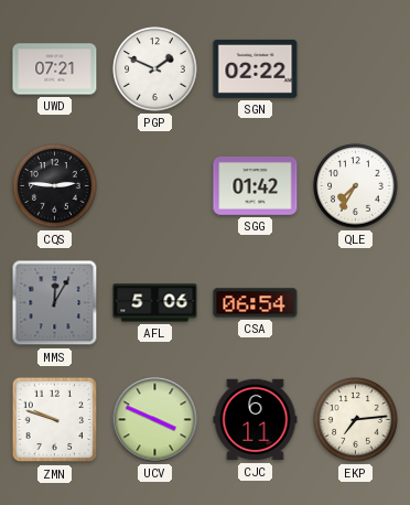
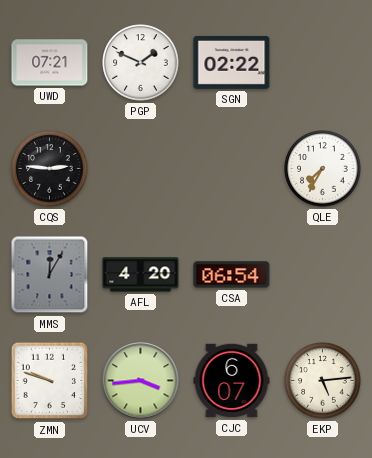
SGG: 01:42 -> none
AFL: 5:06 -> 4:20
UCV: 3:49 -> 3:44
CJC: 6:11 -> 6:07
EKP: 7:14 -> 5:14
